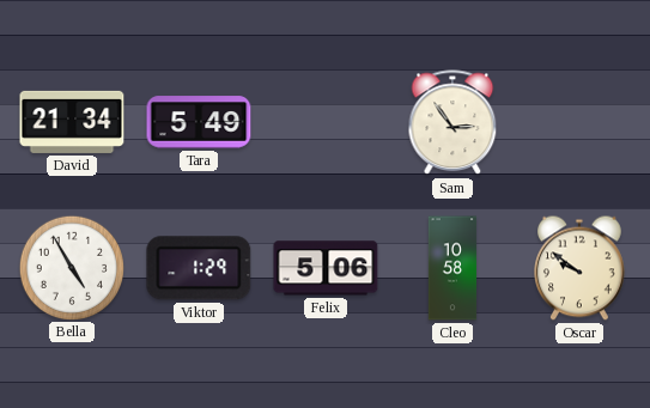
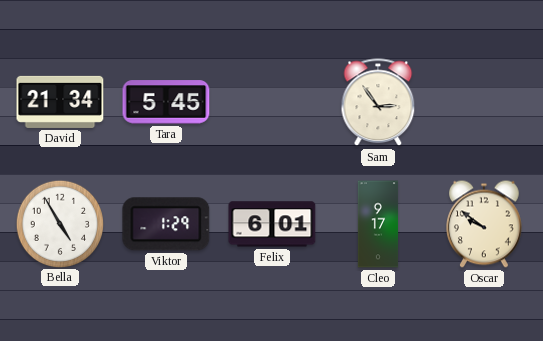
Tara: 5:49 -> 5:45
Felix: 5:06 -> 6:01
Cleo: 10:58 -> 9:17
